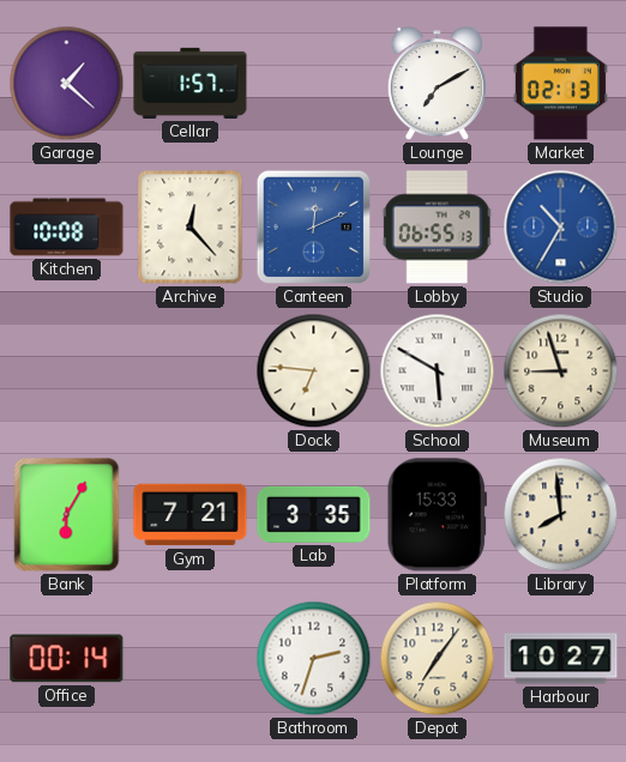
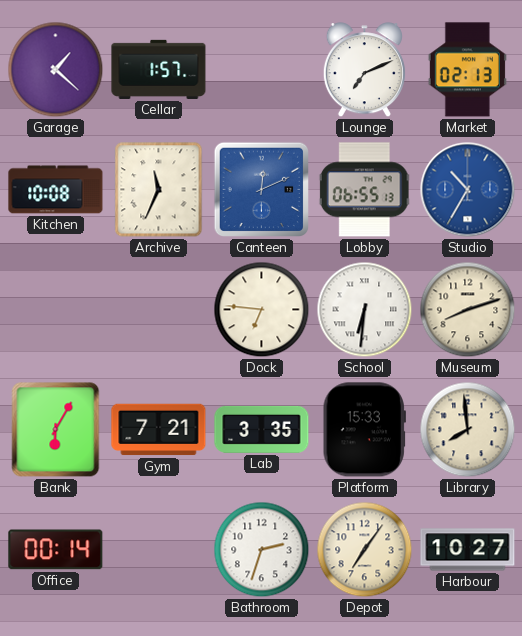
Lounge: 7:10 -> 7:11
Archive: 12:23 -> 11:34
School: 5:50 -> 6:31
Museum: 8:57 -> 8:12
